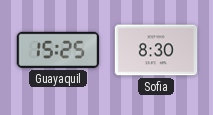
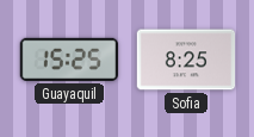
Sofia: 8:30 -> 8:25
